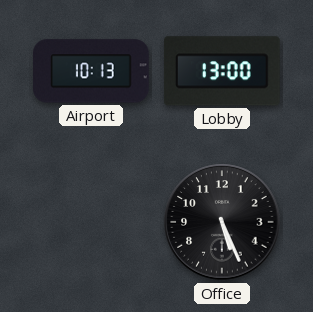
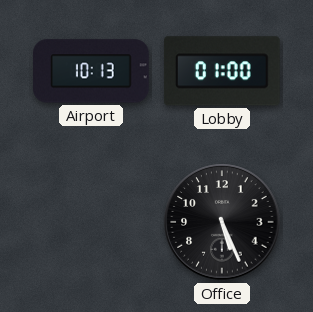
Lobby: 13:00 -> 01:00
